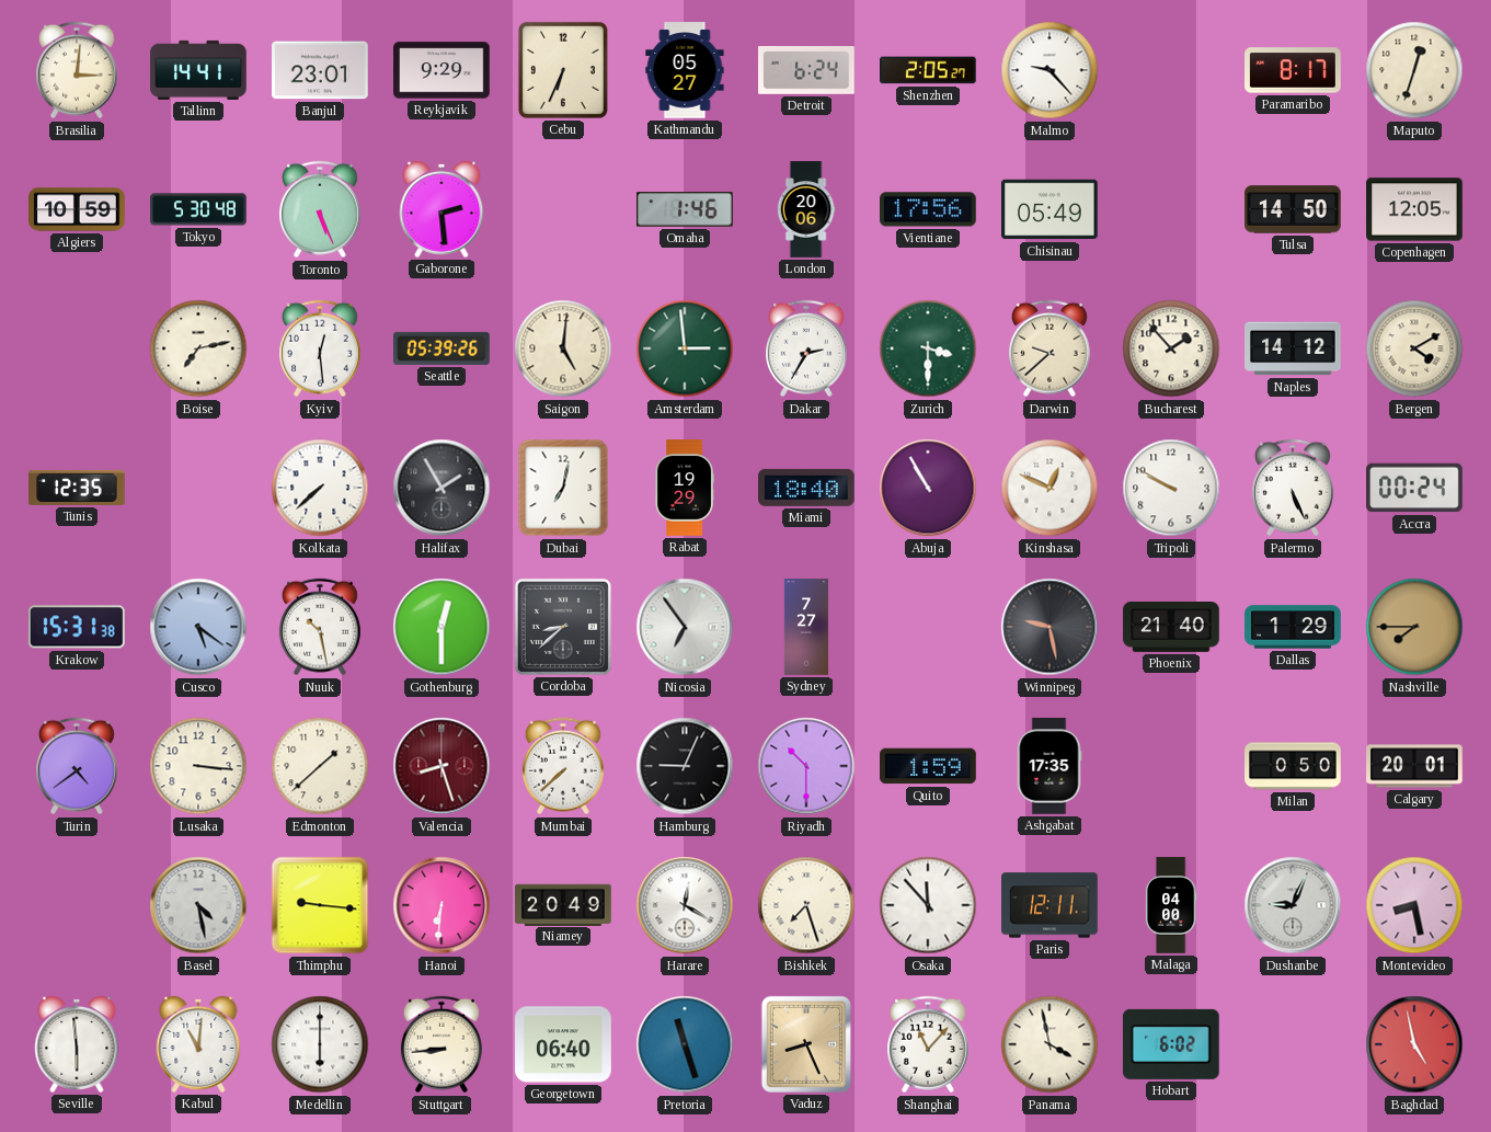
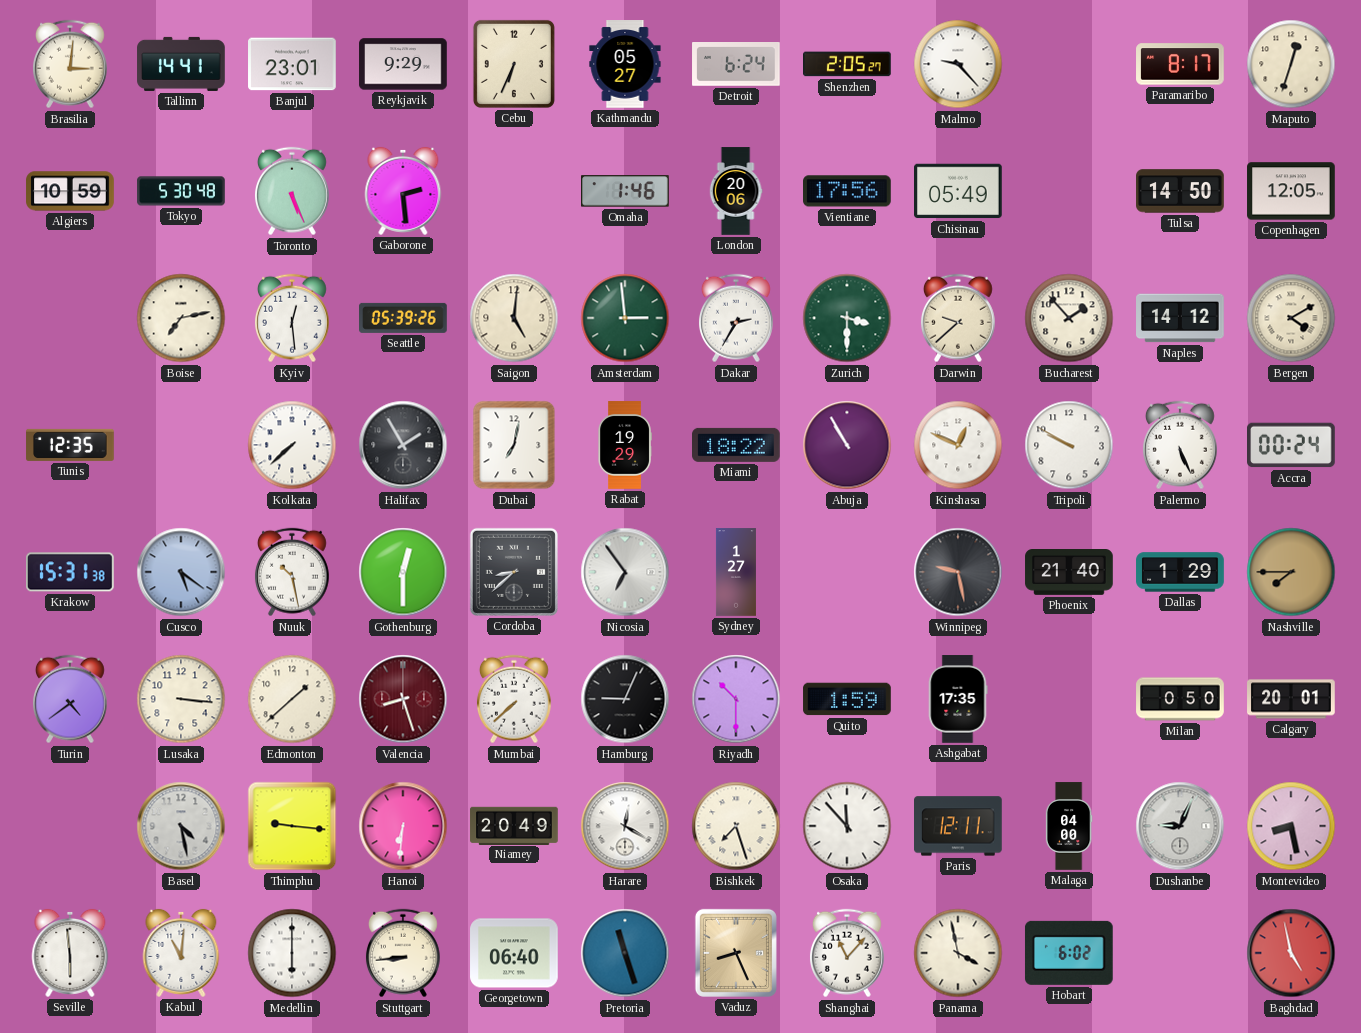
Miami: 18:40 -> 18:22
Sydney: 7:27 -> 1:27
